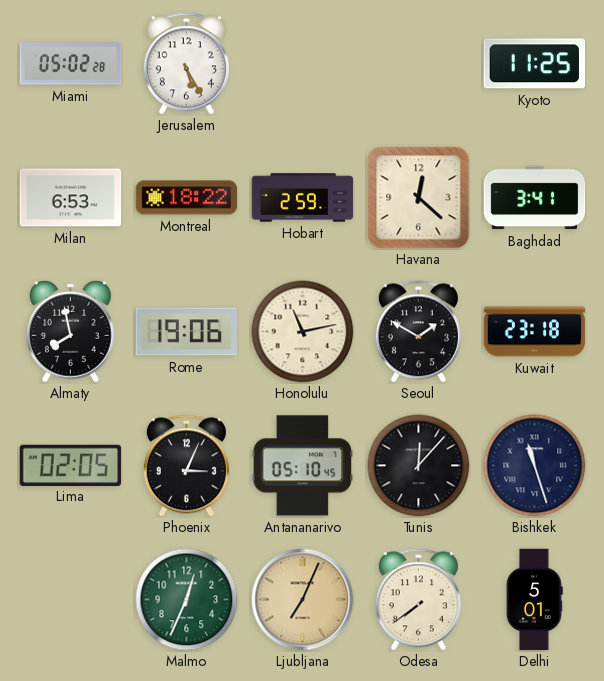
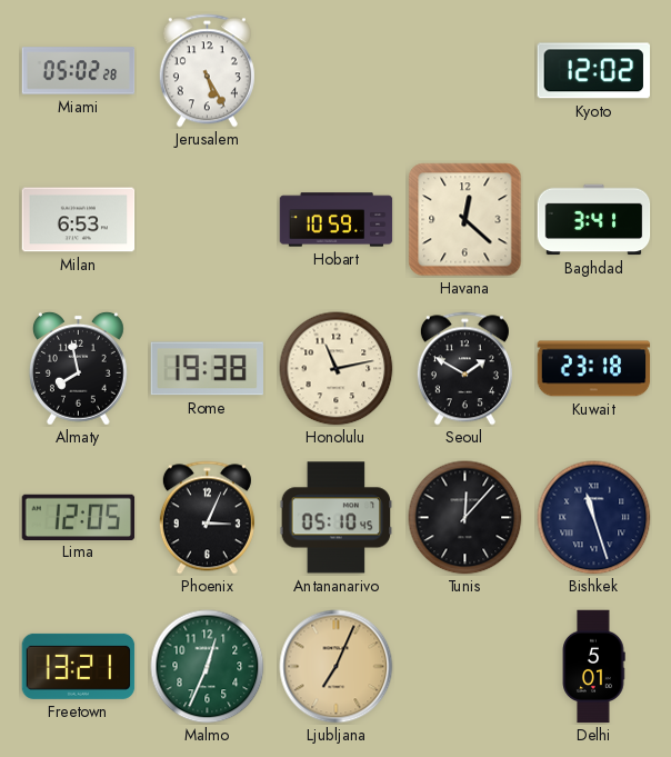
Kyoto: 11:25 -> 12:02
Montreal: 18:22 -> none
Hobart: 2:59 -> 10:59
Rome: 19:06 -> 19:38
Lima: 02:05 -> 12:05
Freetown: none -> 13:21
Odesa: 7:39 -> none
